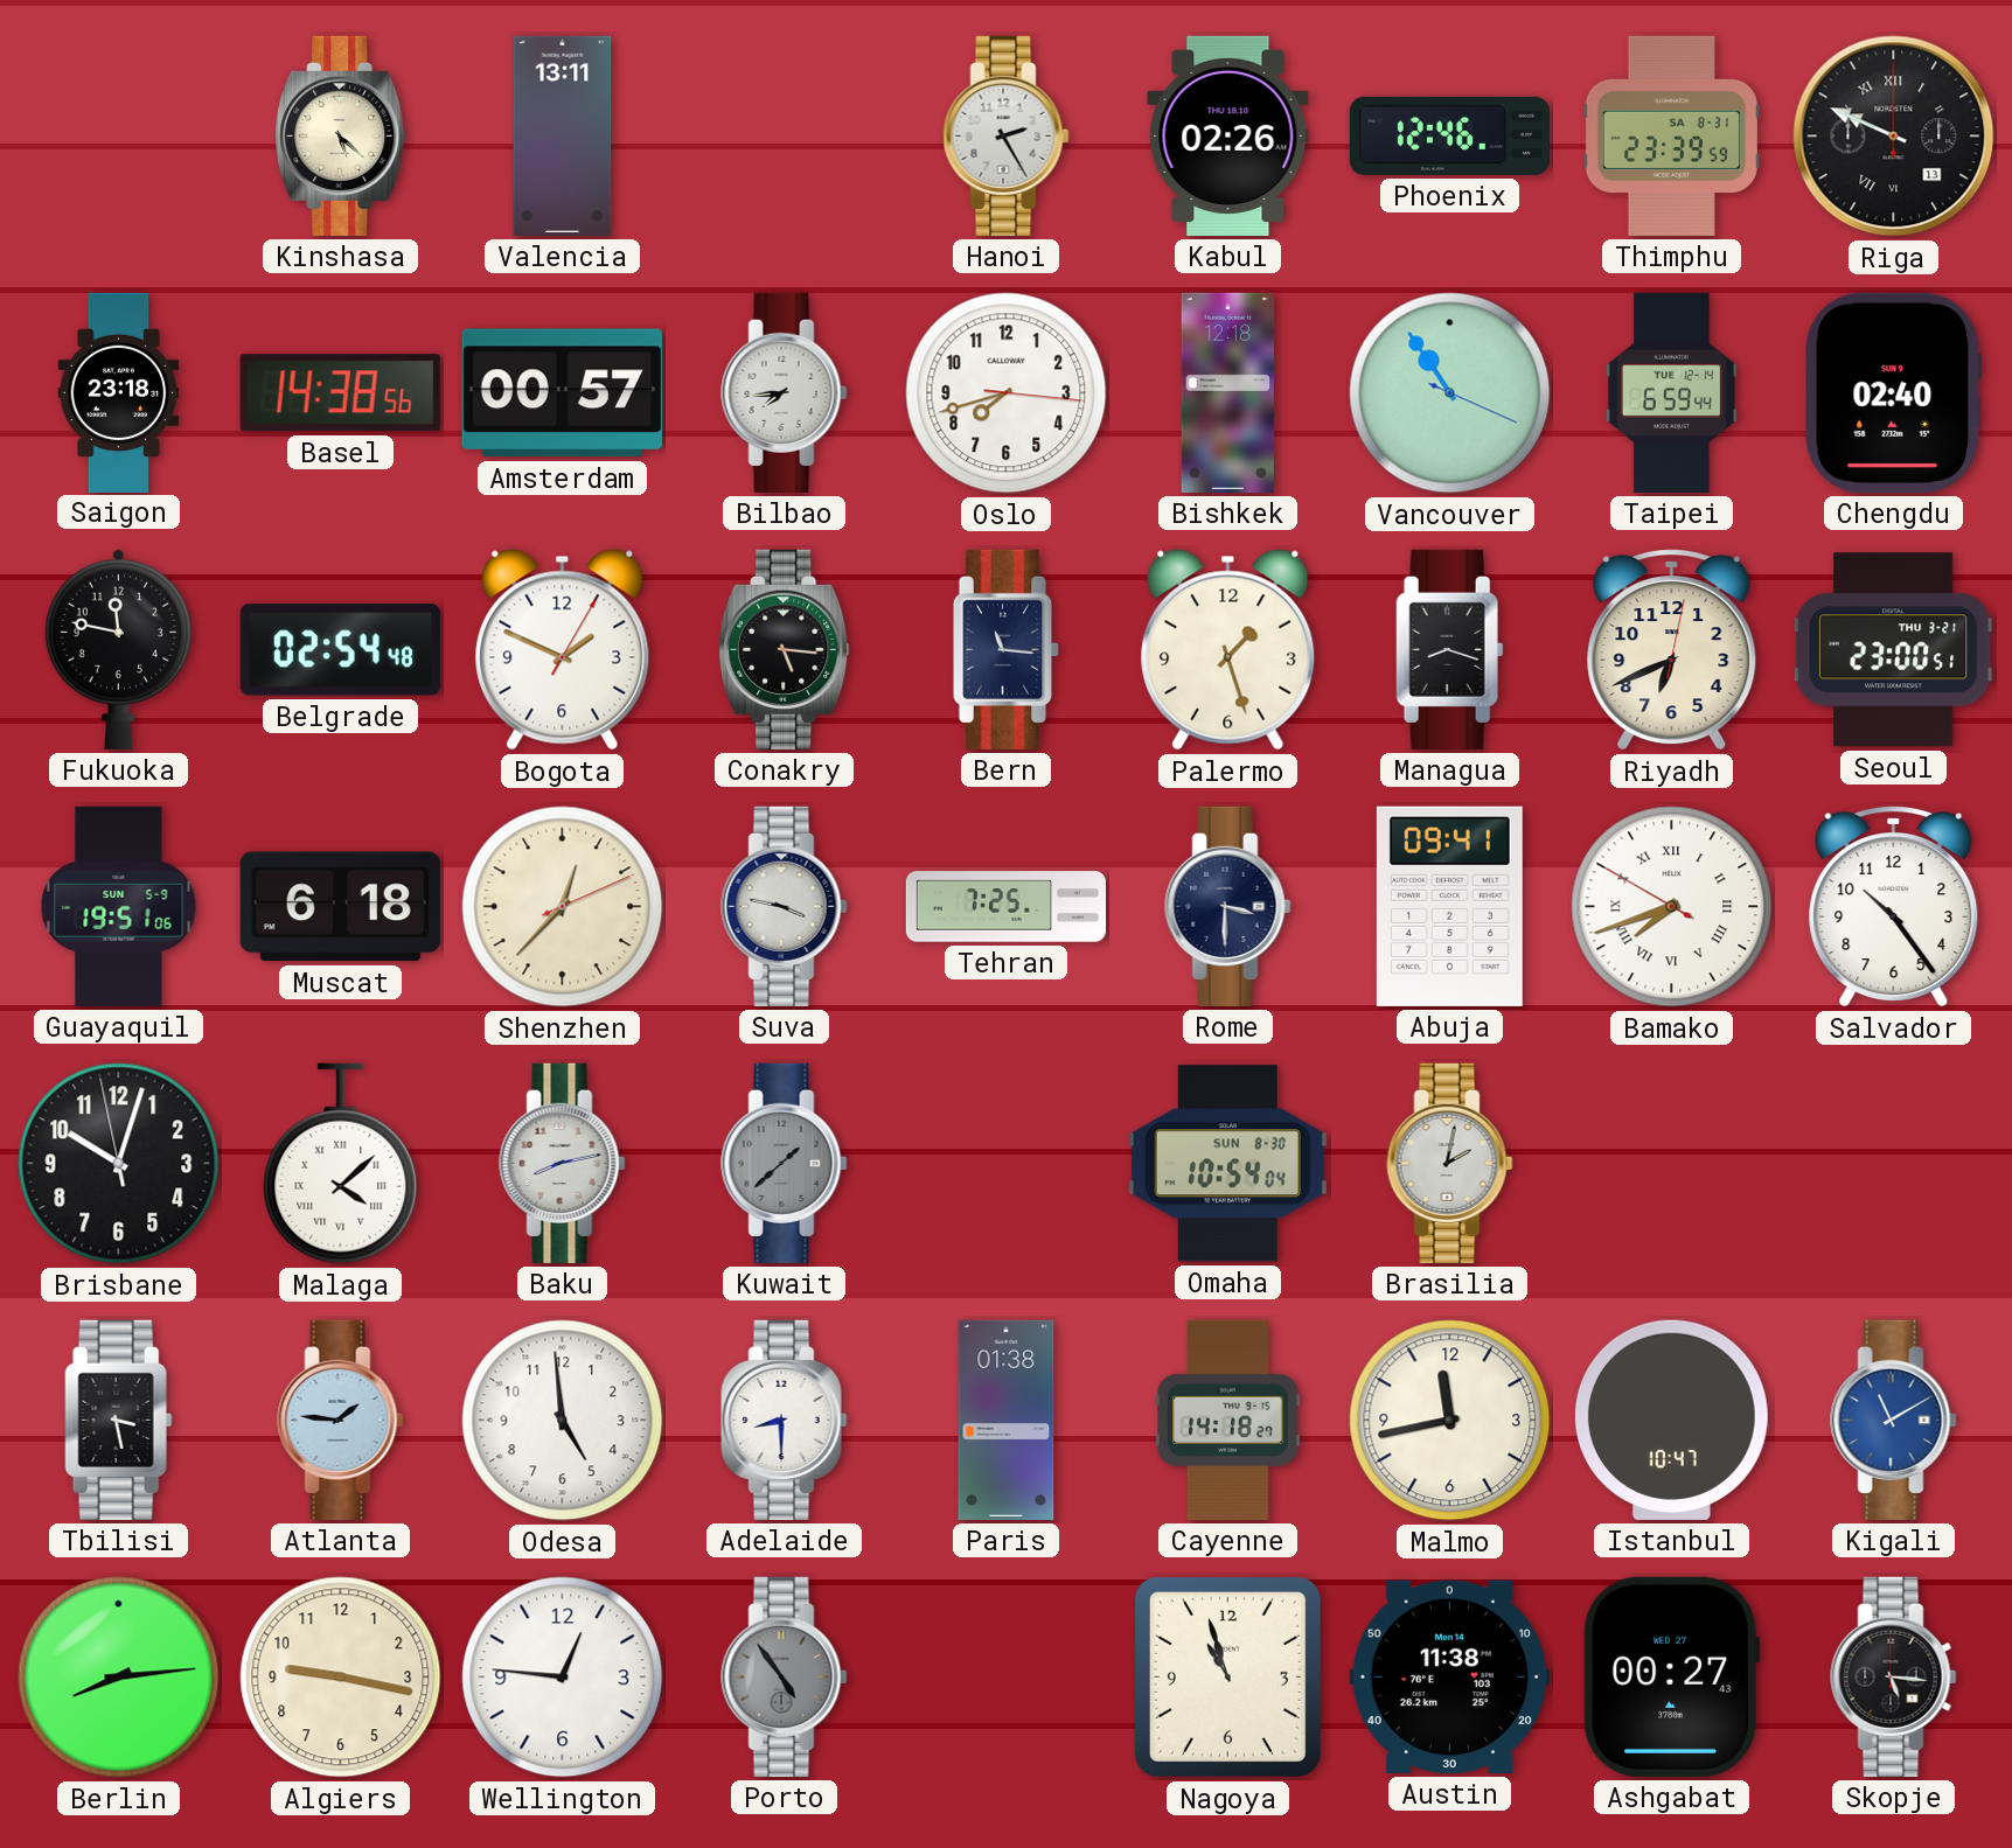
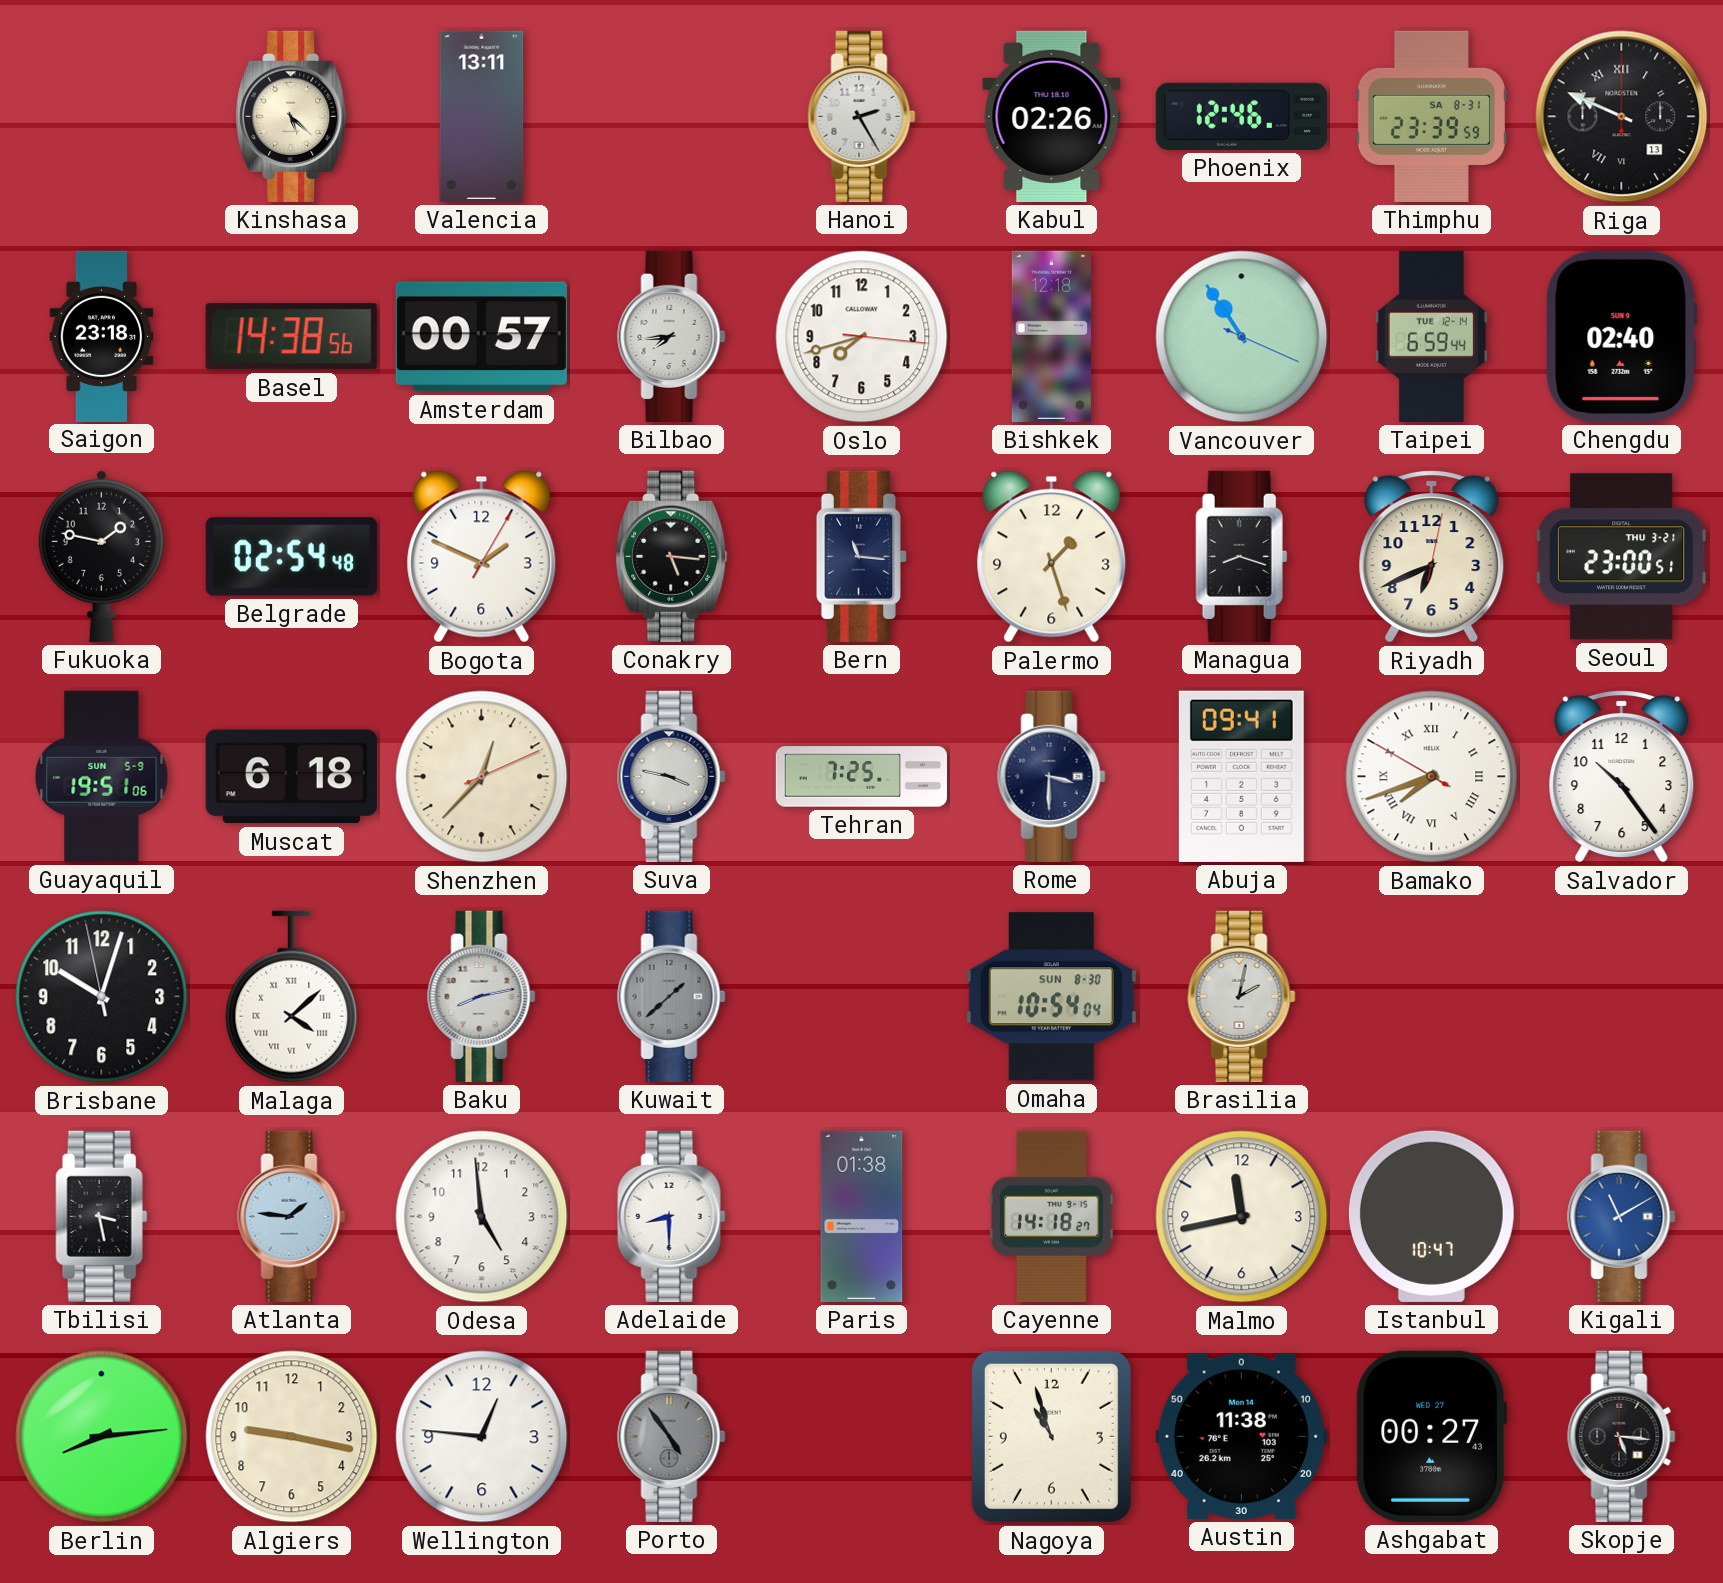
Fukuoka: 11:47 -> 1:47
